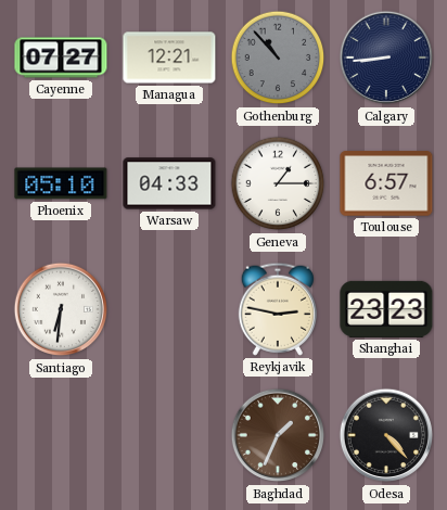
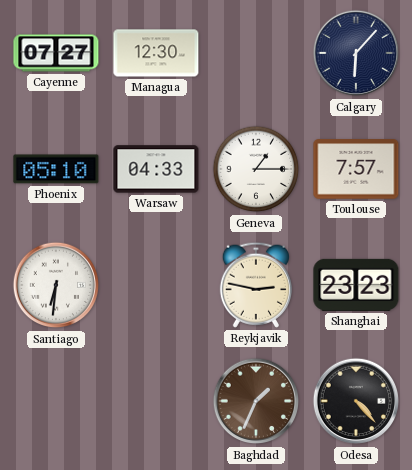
Managua: 12:21 -> 12:30
Gothenburg: 10:53 -> none
Calgary: 8:44 -> 6:07
Toulouse: 6:57 -> 7:57
